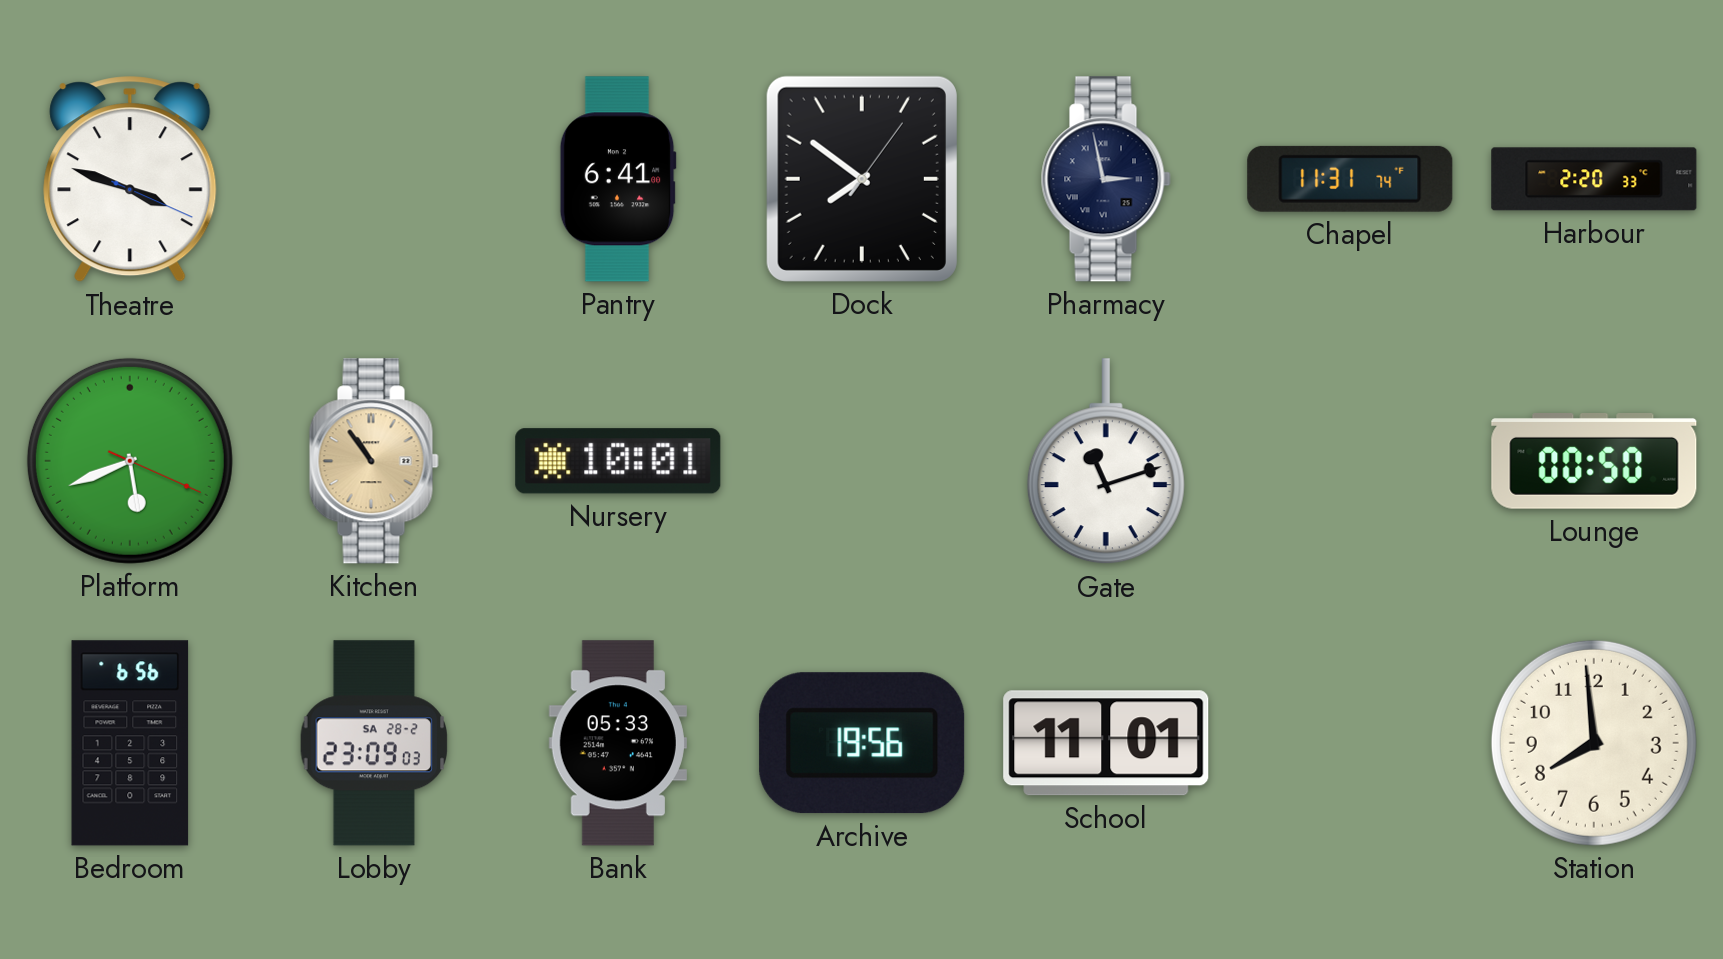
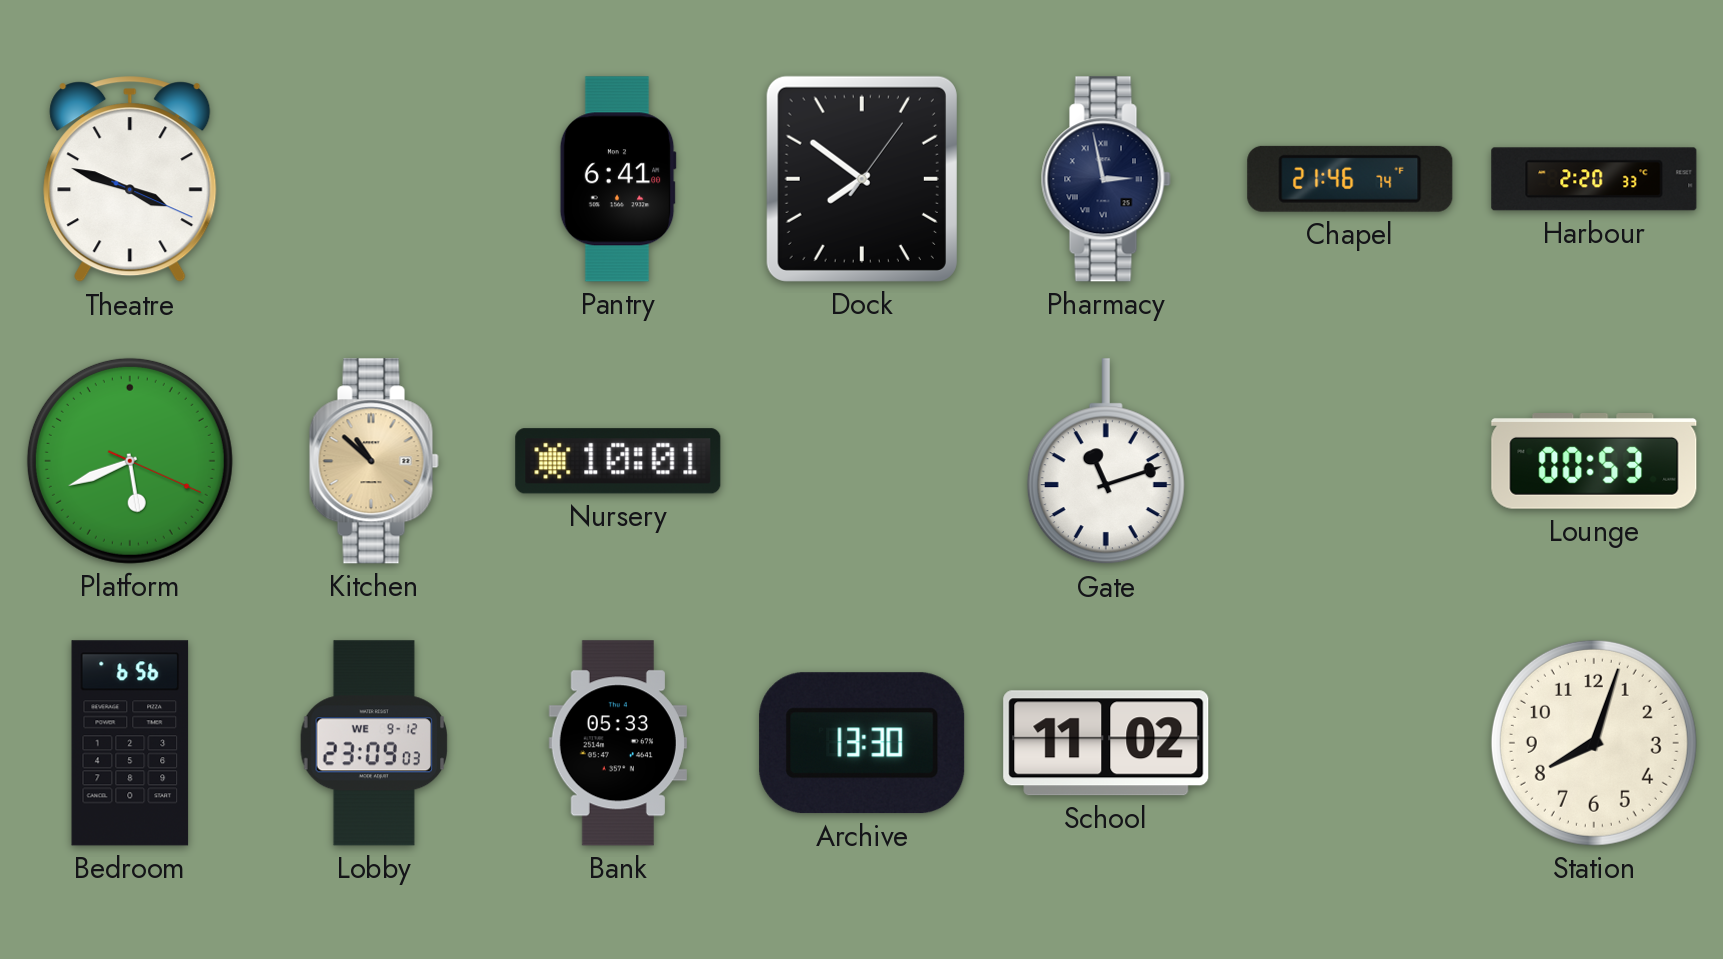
Chapel: 11:31 -> 21:46
Kitchen: 10:54 -> 10:52
Lounge: 00:50 -> 00:53
Lobby date: SA 28-2 -> WE 9-12
Archive: 19:56 -> 13:30
School: 11:01 -> 11:02
Station: 7:59 -> 8:03
